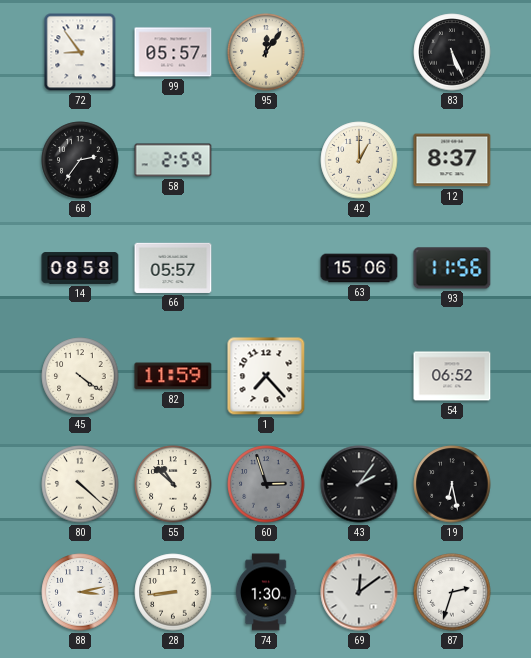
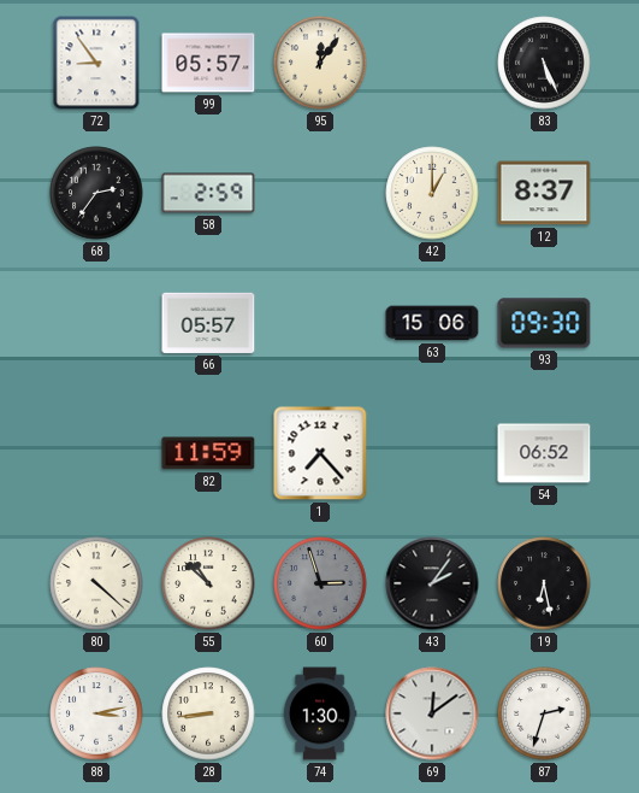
14: 08:58 -> none
93: 11:56 -> 09:30
45: 4:21 -> none
